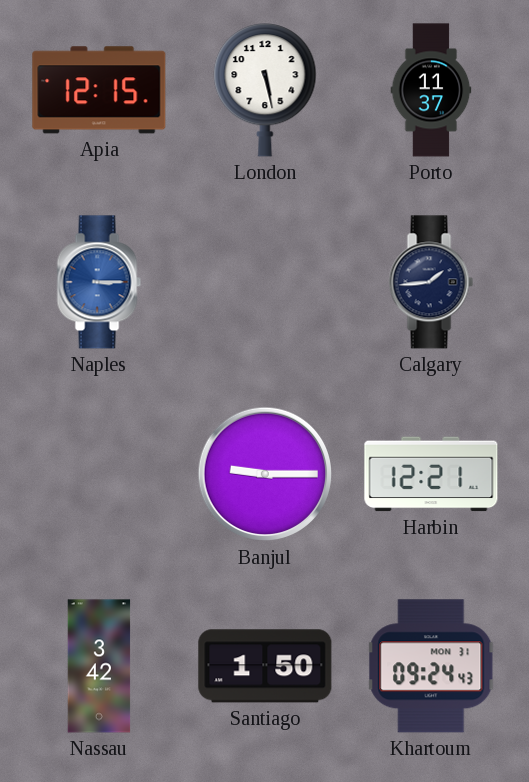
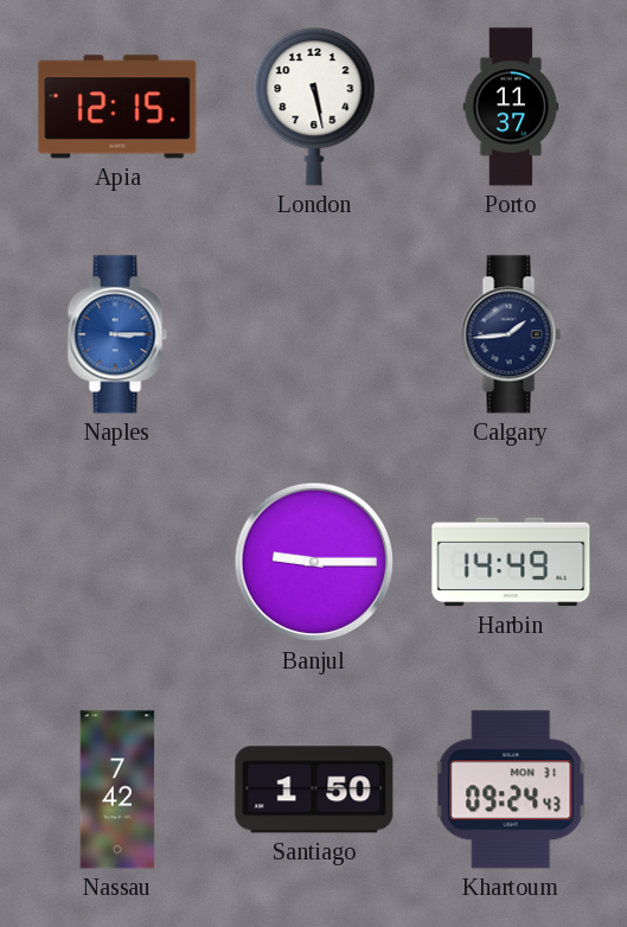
Harbin: 12:21 -> 14:49
Nassau: 3:42 -> 7:42
